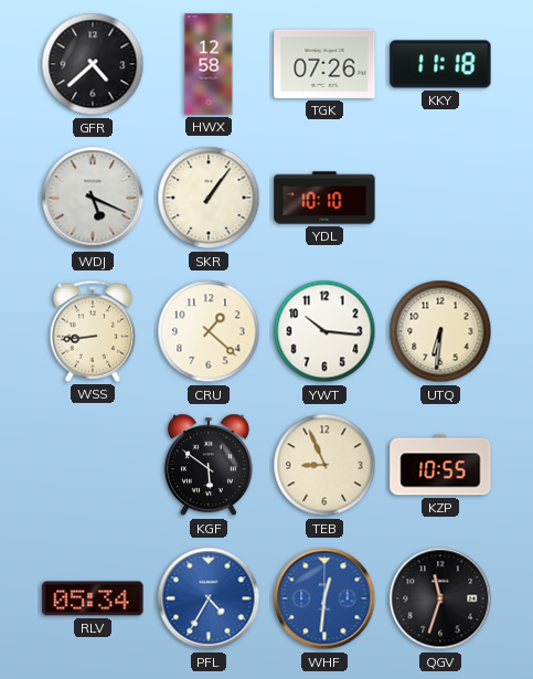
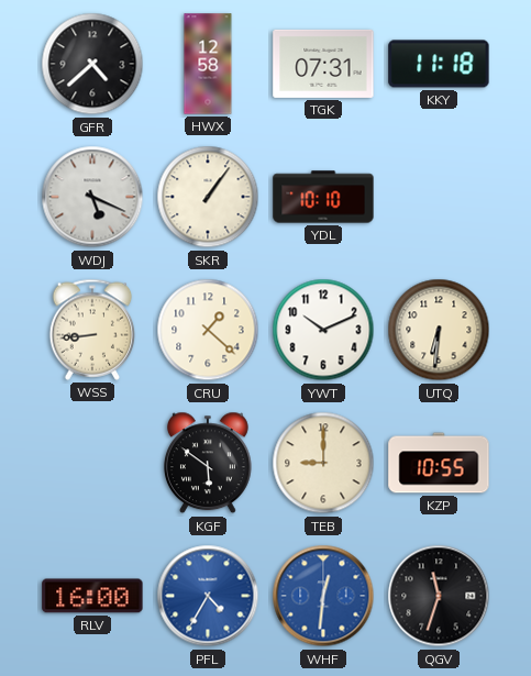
TGK: 07:26 -> 07:31
YWT: 10:16 -> 10:11
TEB: 8:56 -> 9:00
RLV: 05:34 -> 16:00
